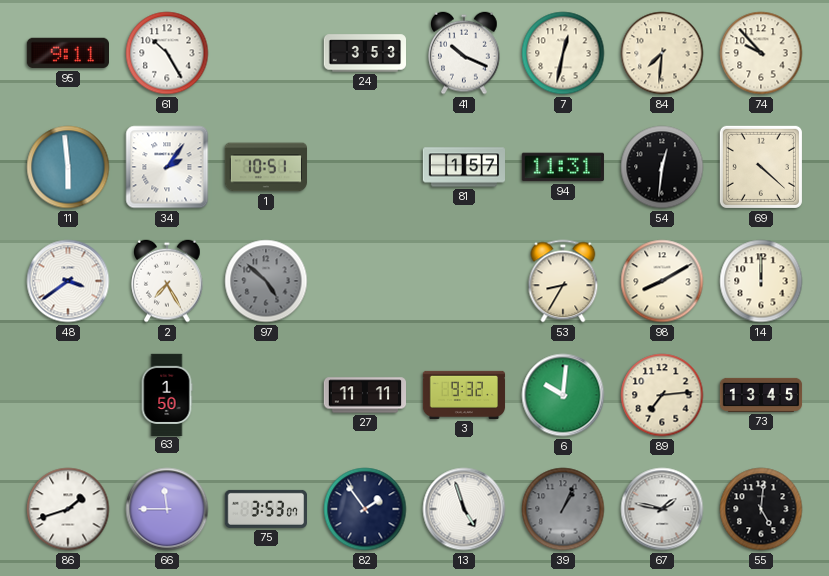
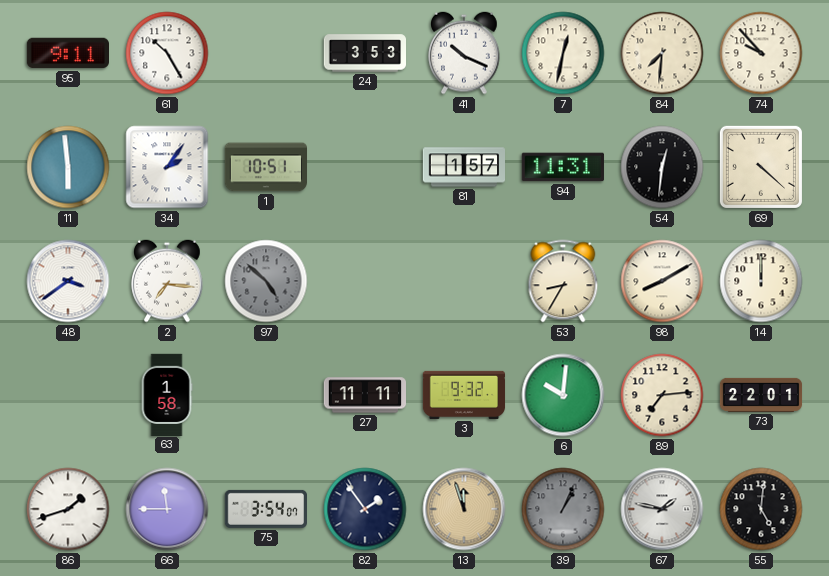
2: 7:25 -> 7:16
63: 1:50 -> 1:58
73: 13:45 -> 22:01
75: 3:53 -> 3:54
13: 4:57 -> 11:57
13 dial: white -> champagne
